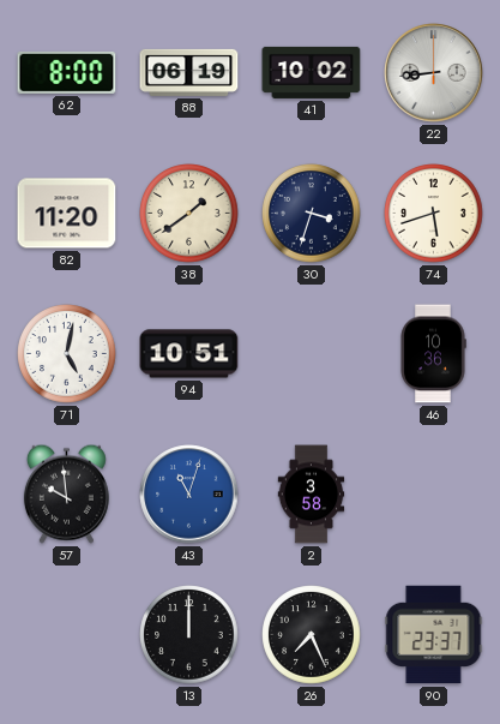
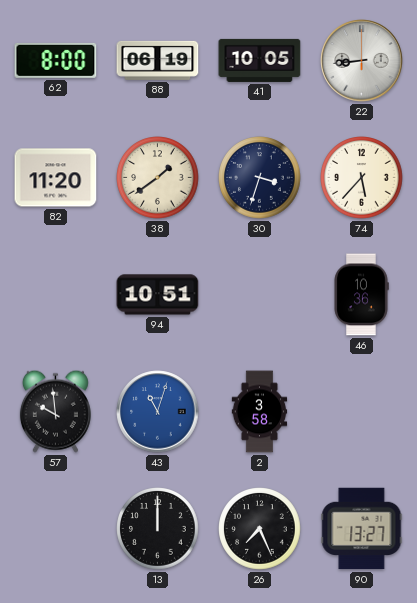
41: 10:02 -> 10:05
74: 5:42 -> 5:37
71: 5:02 -> none
90: 23:37 -> 13:27
